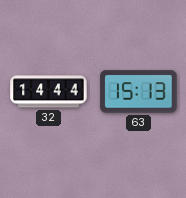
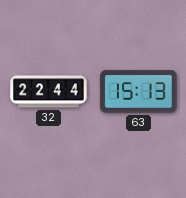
32: 14:44 -> 22:44
